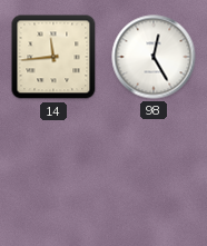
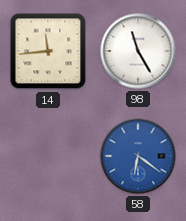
98: 12:25 -> 11:25
58: none -> 6:21
